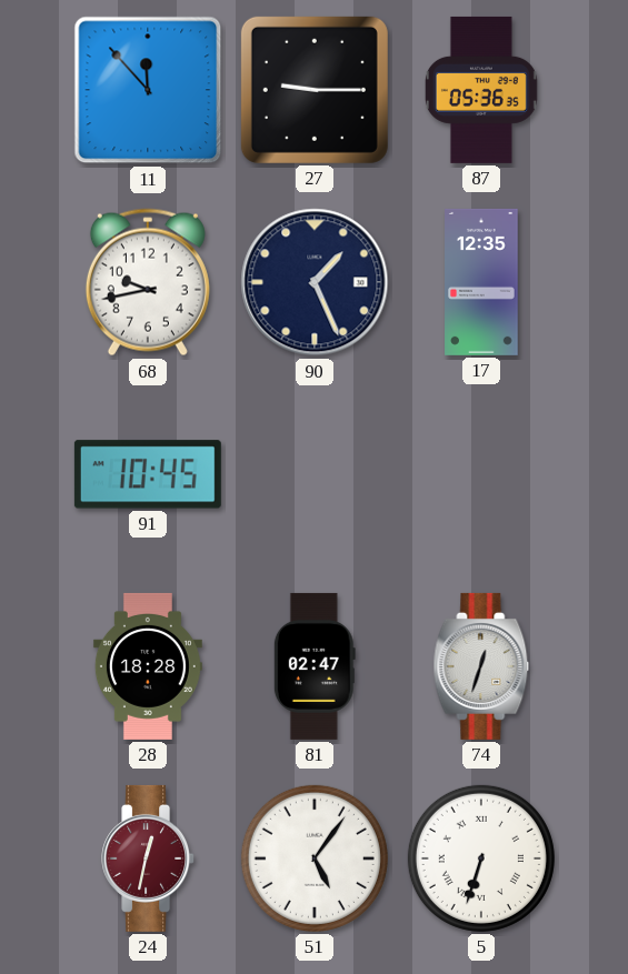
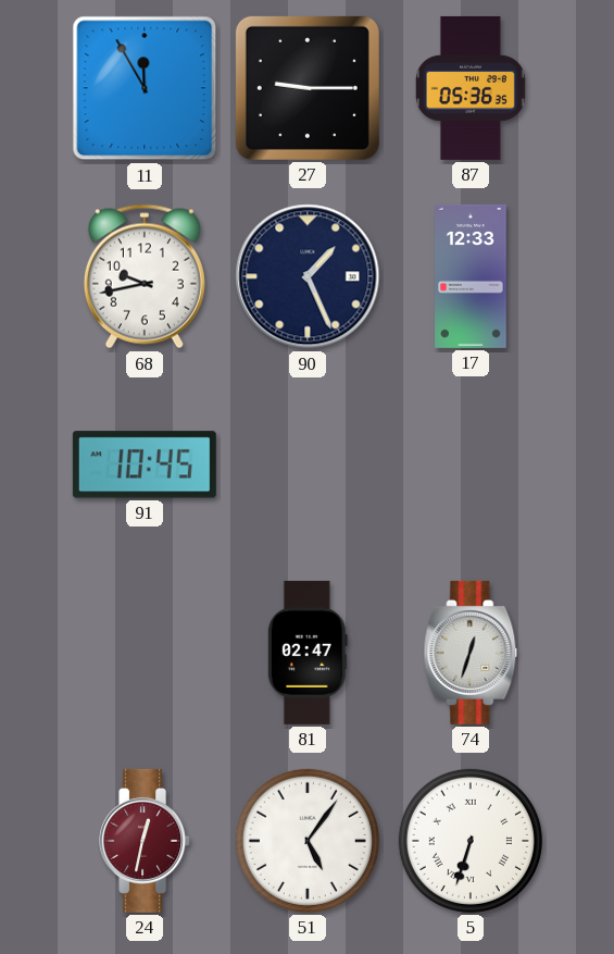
11: 11:53 -> 11:55
17: 12:35 -> 12:33
28: 18:28 -> none
